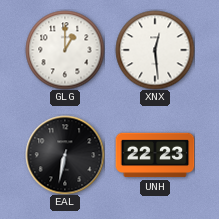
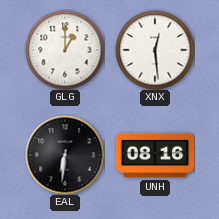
EAL: 6:32 -> 6:31
UNH: 22:23 -> 08:16
